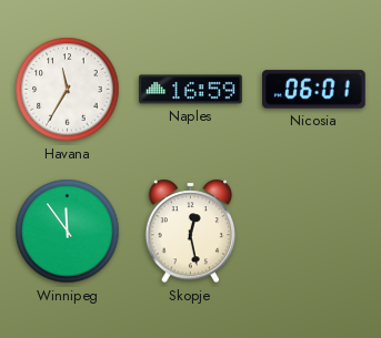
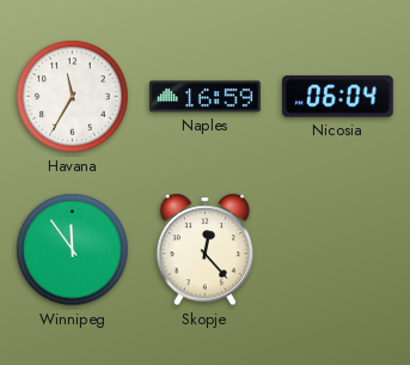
Nicosia: 06:01 -> 06:04
Skopje: 12:28 -> 12:23
